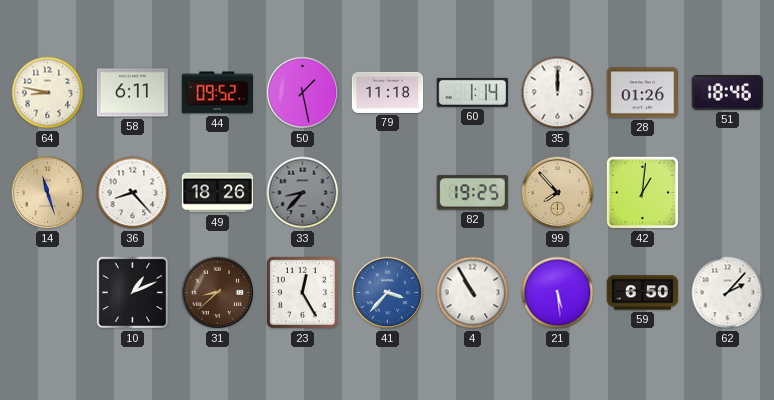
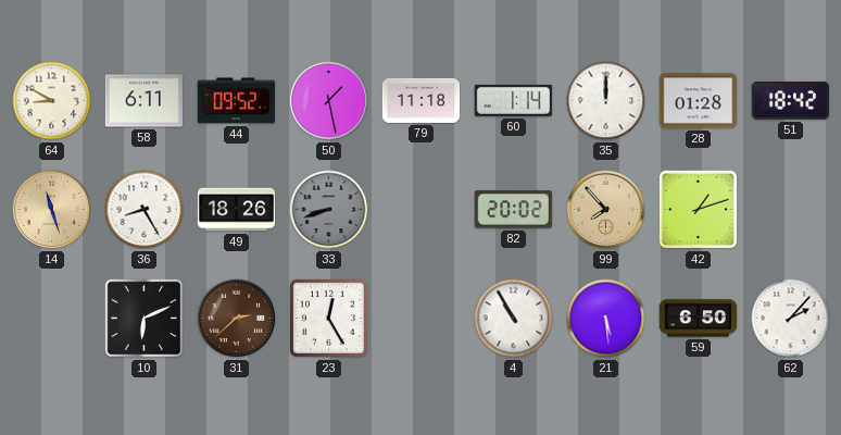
64: 8:47 -> 8:50
28: 01:26 -> 01:28
51: 18:46 -> 18:42
36: 8:23 -> 8:25
33: 8:37 -> 8:42
82: 19:25 -> 20:02
42: 1:01 -> 1:12
10: 1:11 -> 6:11
31: 8:38 -> 2:38
41: 3:37 -> none
